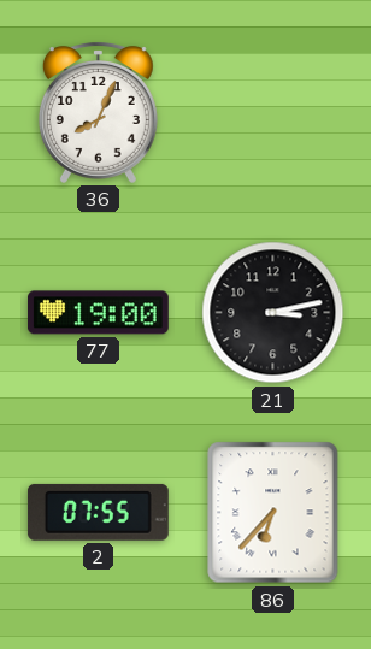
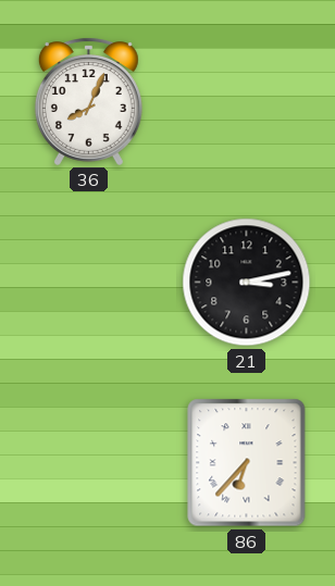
77: 19:00 -> none
2: 07:55 -> none
